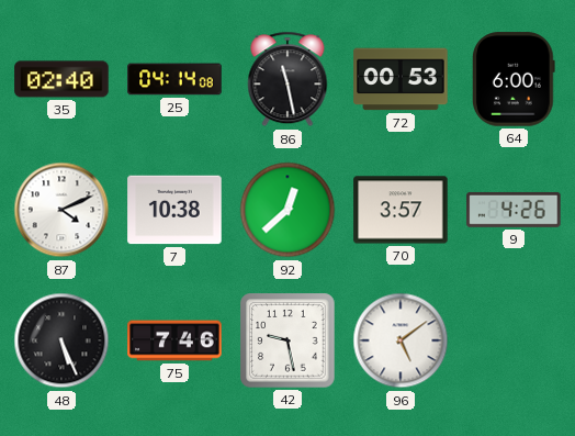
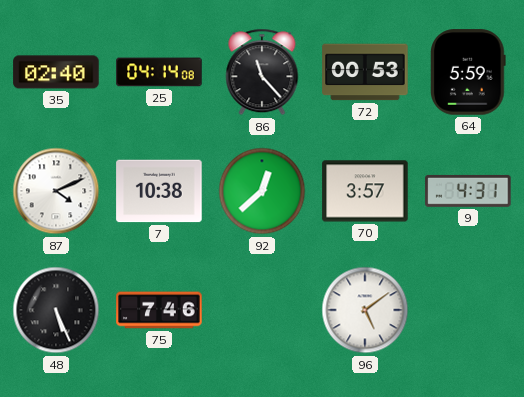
86: 11:28 -> 11:23
64: 6:00 -> 5:59
9: 4:26 -> 4:31
42: 9:28 -> none
